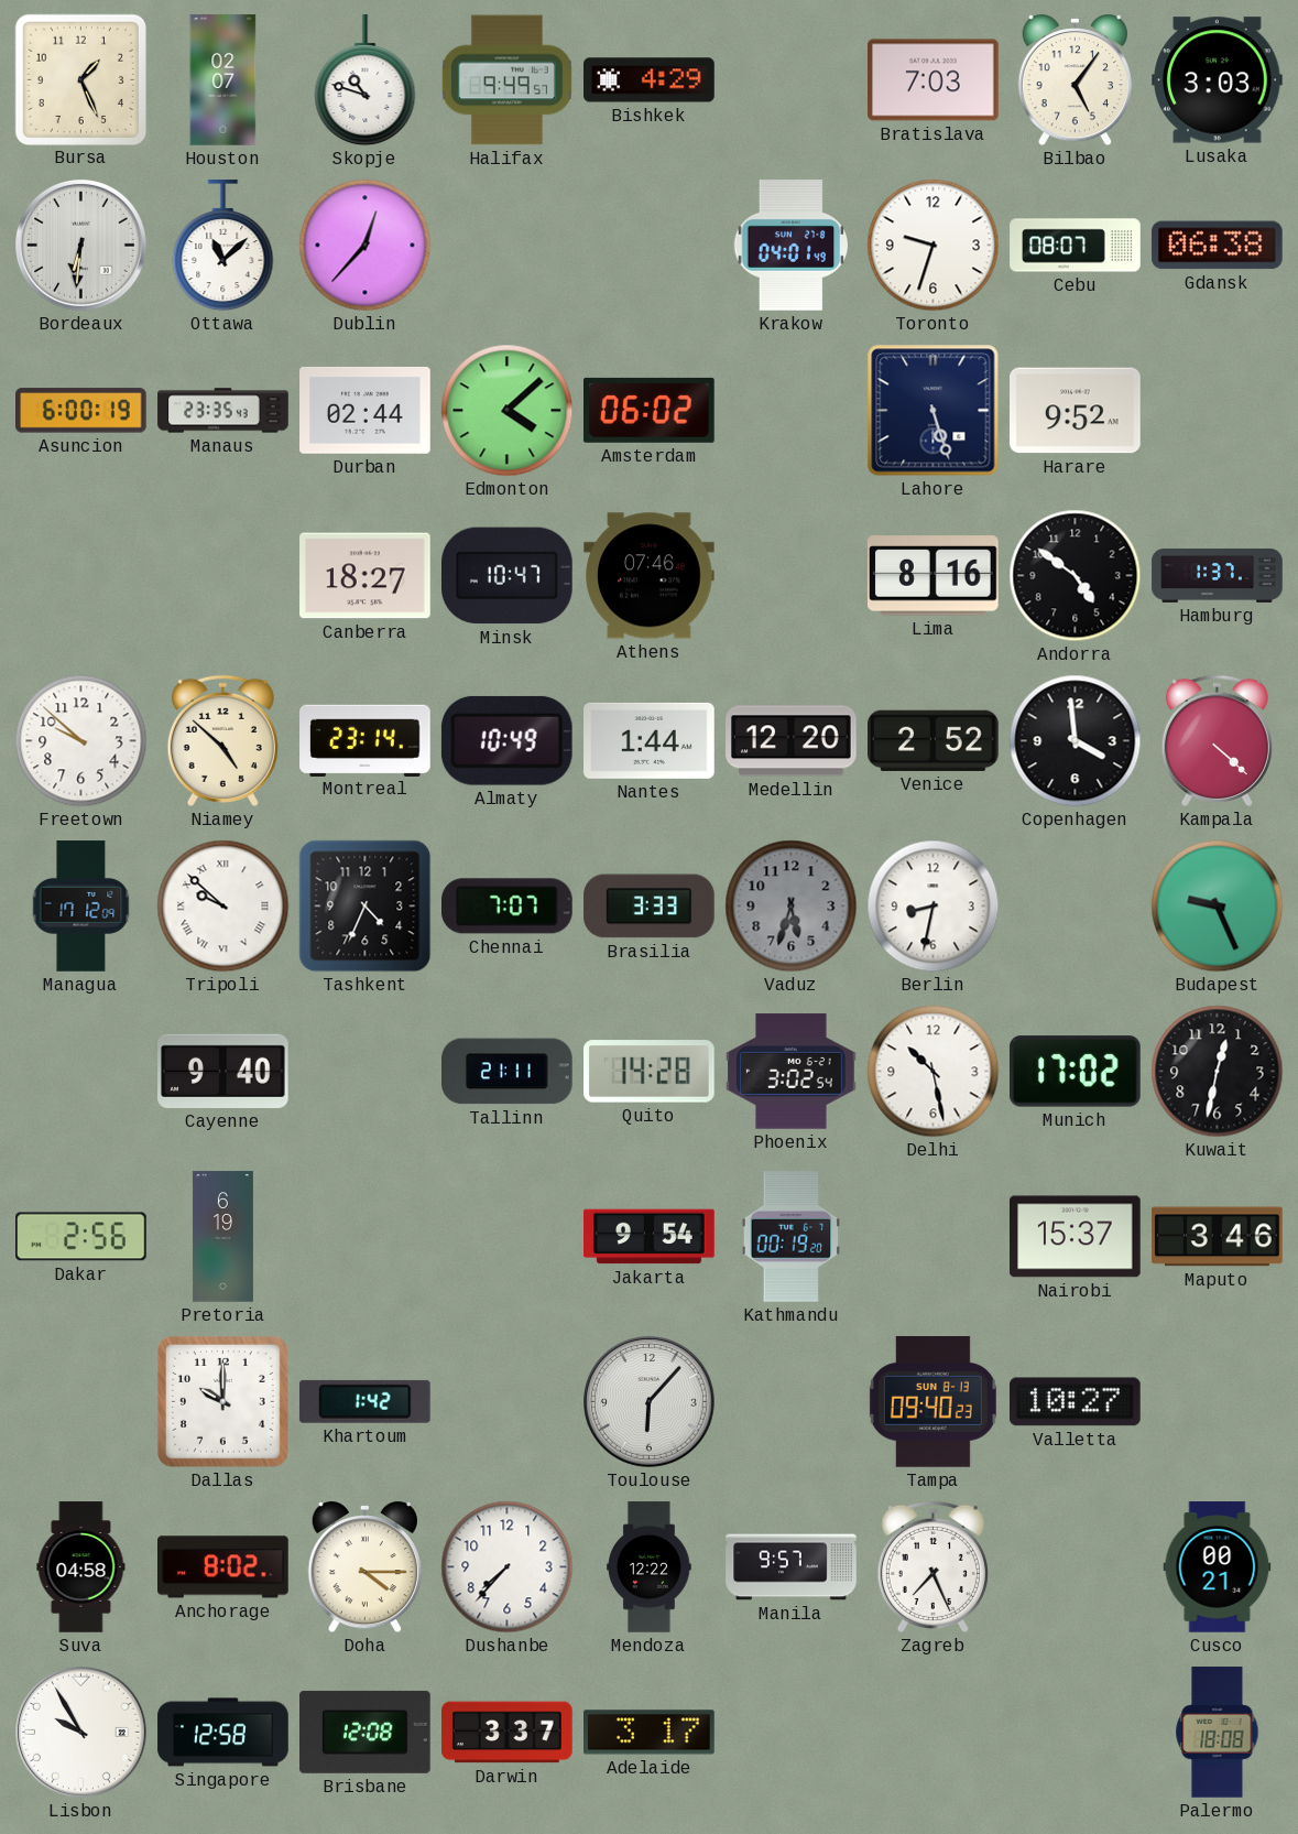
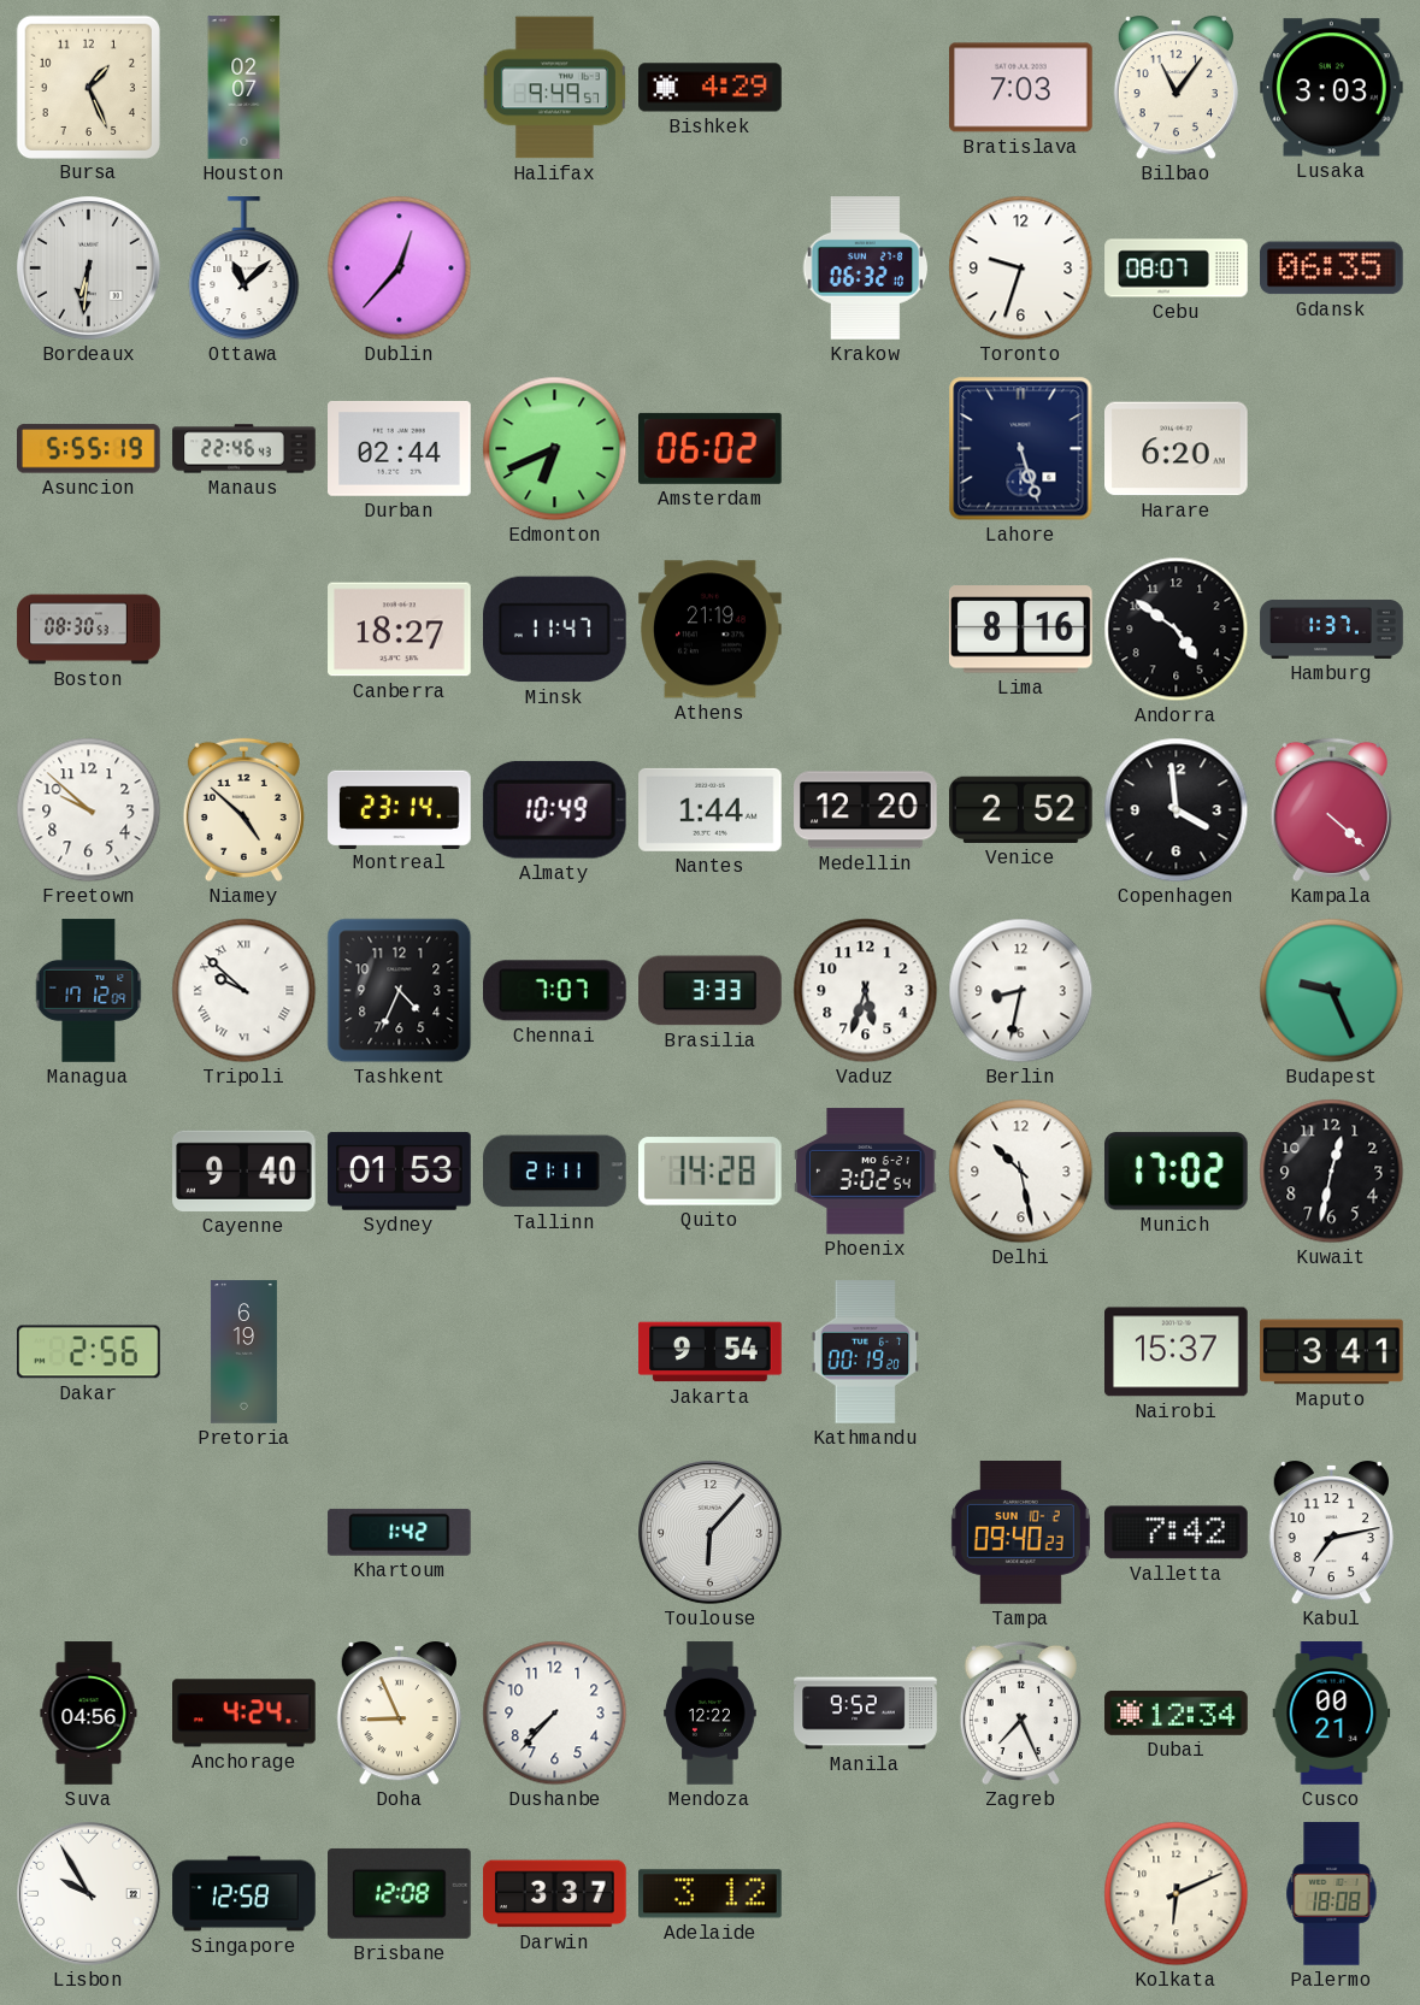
Skopje: 10:48 -> none
Bilbao: 5:06 -> 11:06
Krakow: 04:01 -> 06:32
Gdansk: 06:38 -> 06:35
Asuncion: 6:00 -> 5:55
Manaus: 23:35 -> 22:46
Edmonton: 4:08 -> 6:41
Harare: 9:52 -> 6:20
Boston: none -> 08:30
Minsk: 10:47 -> 11:47
Athens: 07:46 -> 21:19
Vaduz dial: grey -> white
Sydney: none -> 01:53
Maputo: 3:46 -> 3:41
Dallas: 10:00 -> none
Tampa date: SUN 8-13 -> SUN 10-2
Valletta: 10:27 -> 7:42
Kabul: none -> 7:13
Suva: 04:58 -> 04:56
Anchorage: 8:02 -> 4:24
Doha: 4:15 -> 8:56
Manila: 9:57 -> 9:52
Dubai: none -> 12:34
Adelaide: 3:17 -> 3:12
Kolkata: none -> 6:11
